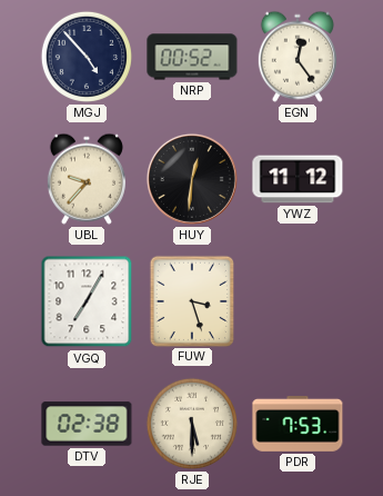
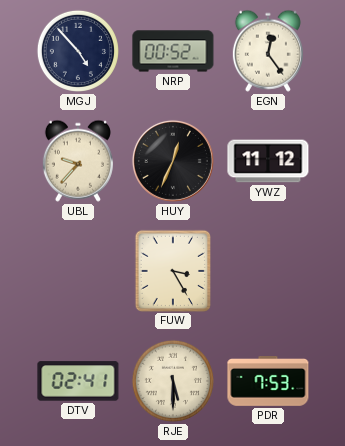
HUY: 12:31 -> 12:34
VGQ: 7:05 -> none
FUW: 3:27 -> 3:25
DTV: 02:38 -> 02:41
